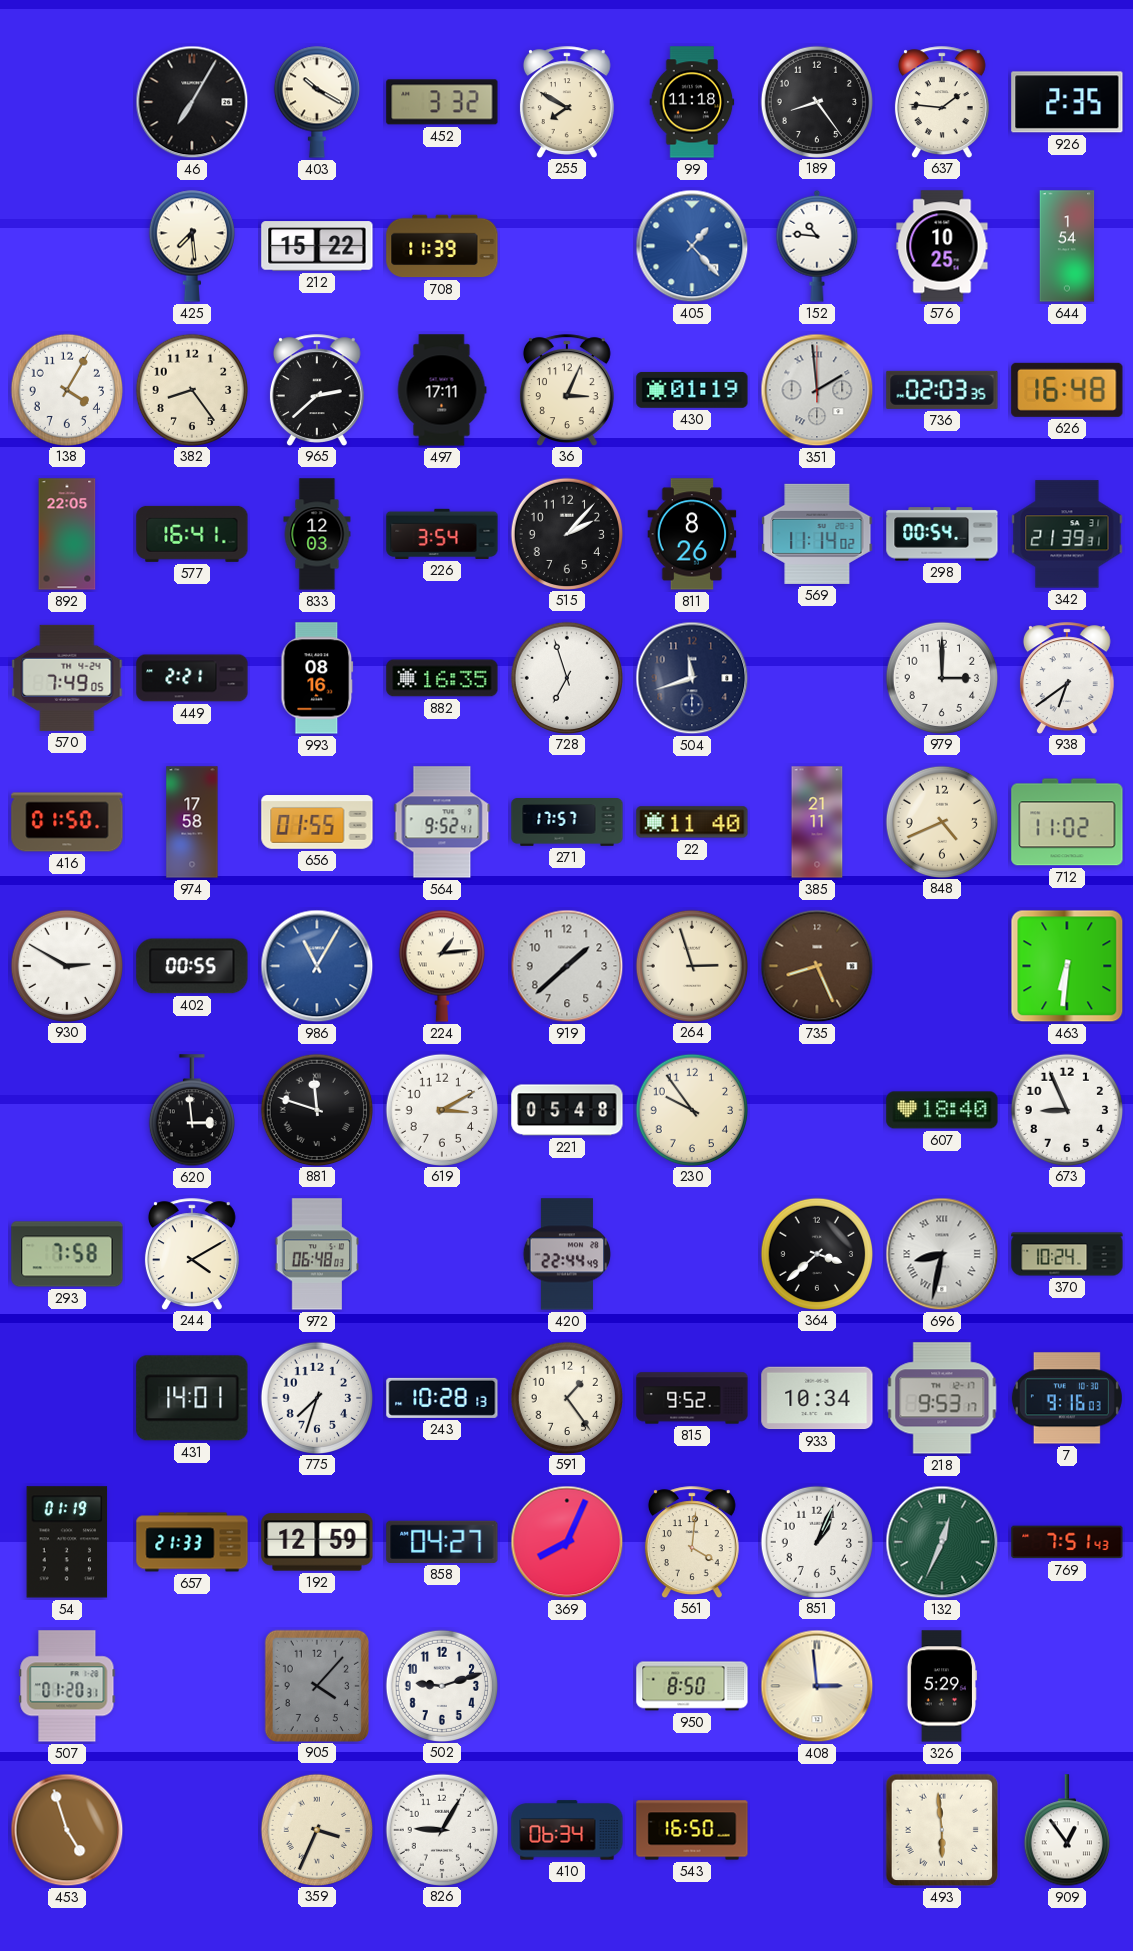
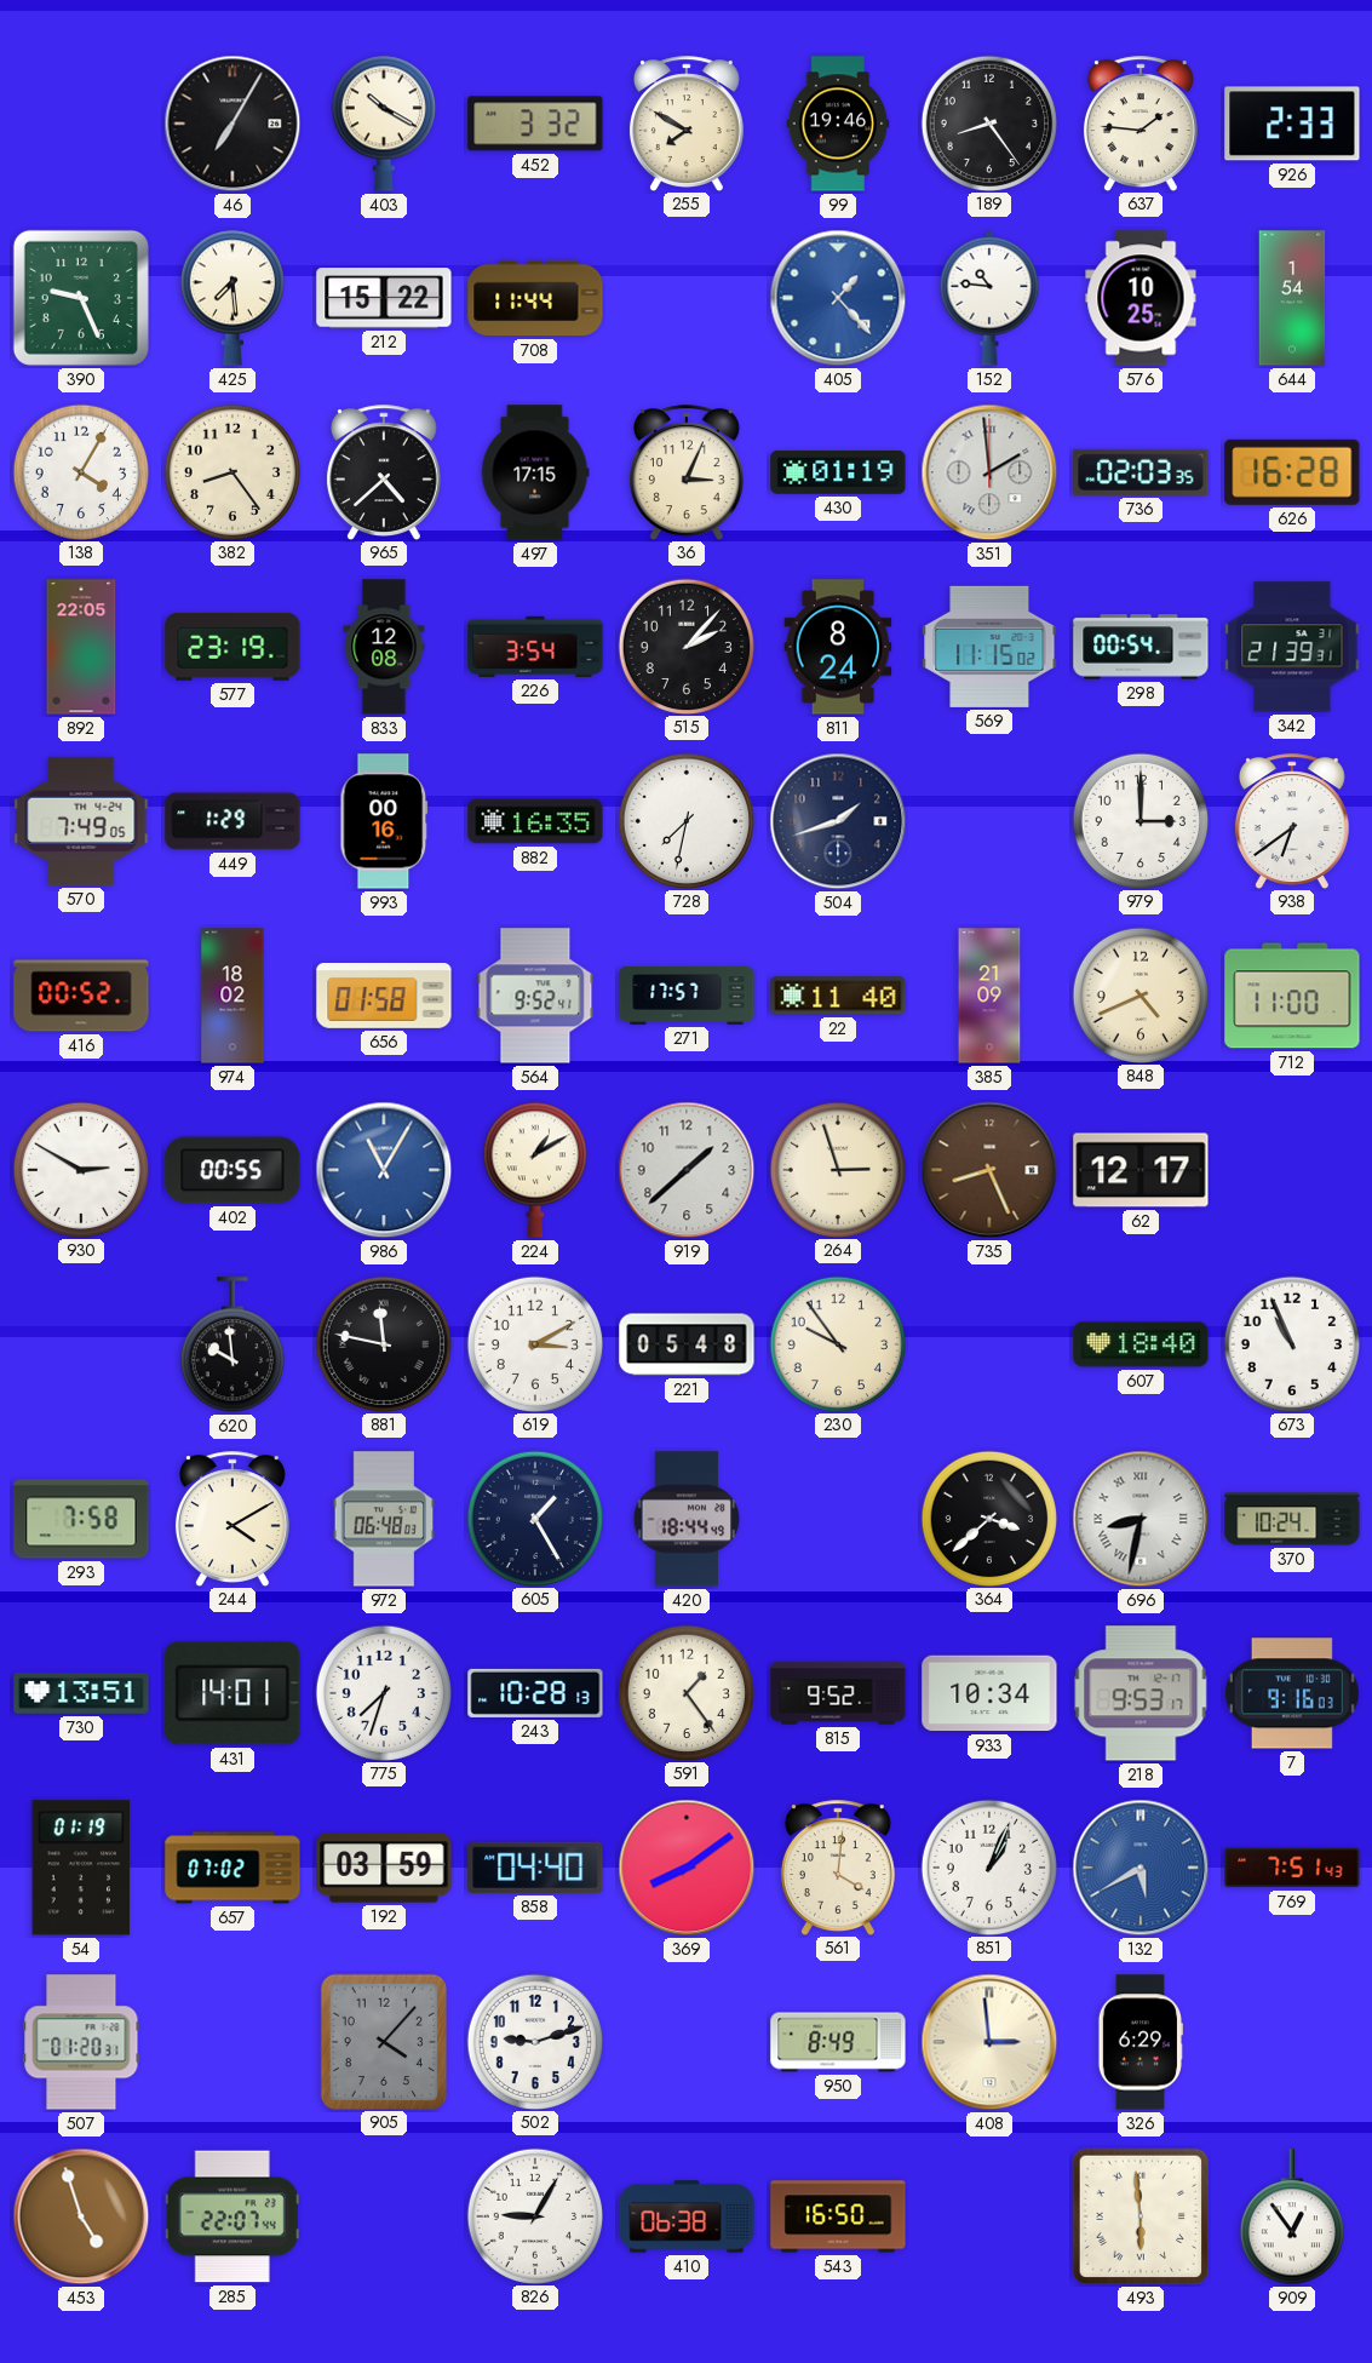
99: 11:18 -> 19:46
926: 2:35 -> 2:33
390: none -> 9:26
708: 11:39 -> 11:44
965: 2:38 -> 4:38
497: 17:11 -> 17:15
626: 16:48 -> 16:28
577: 16:41 -> 23:19
833: 12:03 -> 12:08
811: 8:26 -> 8:24
569: 11:14 -> 11:15
449: 2:21 -> 1:29
993: 08:16 -> 00:16
728: 6:57 -> 7:32
504: 11:42 -> 1:42
416: 01:50 -> 00:52
974: 17:58 -> 18:02
656: 01:55 -> 01:58
385: 21:11 -> 21:09
712: 11:02 -> 11:00
224: 1:14 -> 1:10
62: none -> 12:17
463: 6:31 -> none
620: 2:59 -> 9:59
881: 11:48 -> 11:47
673: 8:56 -> 10:56
605: none -> 1:25
420: 22:44 -> 18:44
730: none -> 13:51
657: 21:33 -> 07:02
192: 12:59 -> 03:59
858: 04:27 -> 04:40
369: 8:04 -> 8:09
132: 12:34 -> 5:40
132 dial: green -> blue
950: 8:50 -> 8:49
326: 5:29 -> 6:29
285: none -> 22:07
359: 3:34 -> none
410: 06:34 -> 06:38
